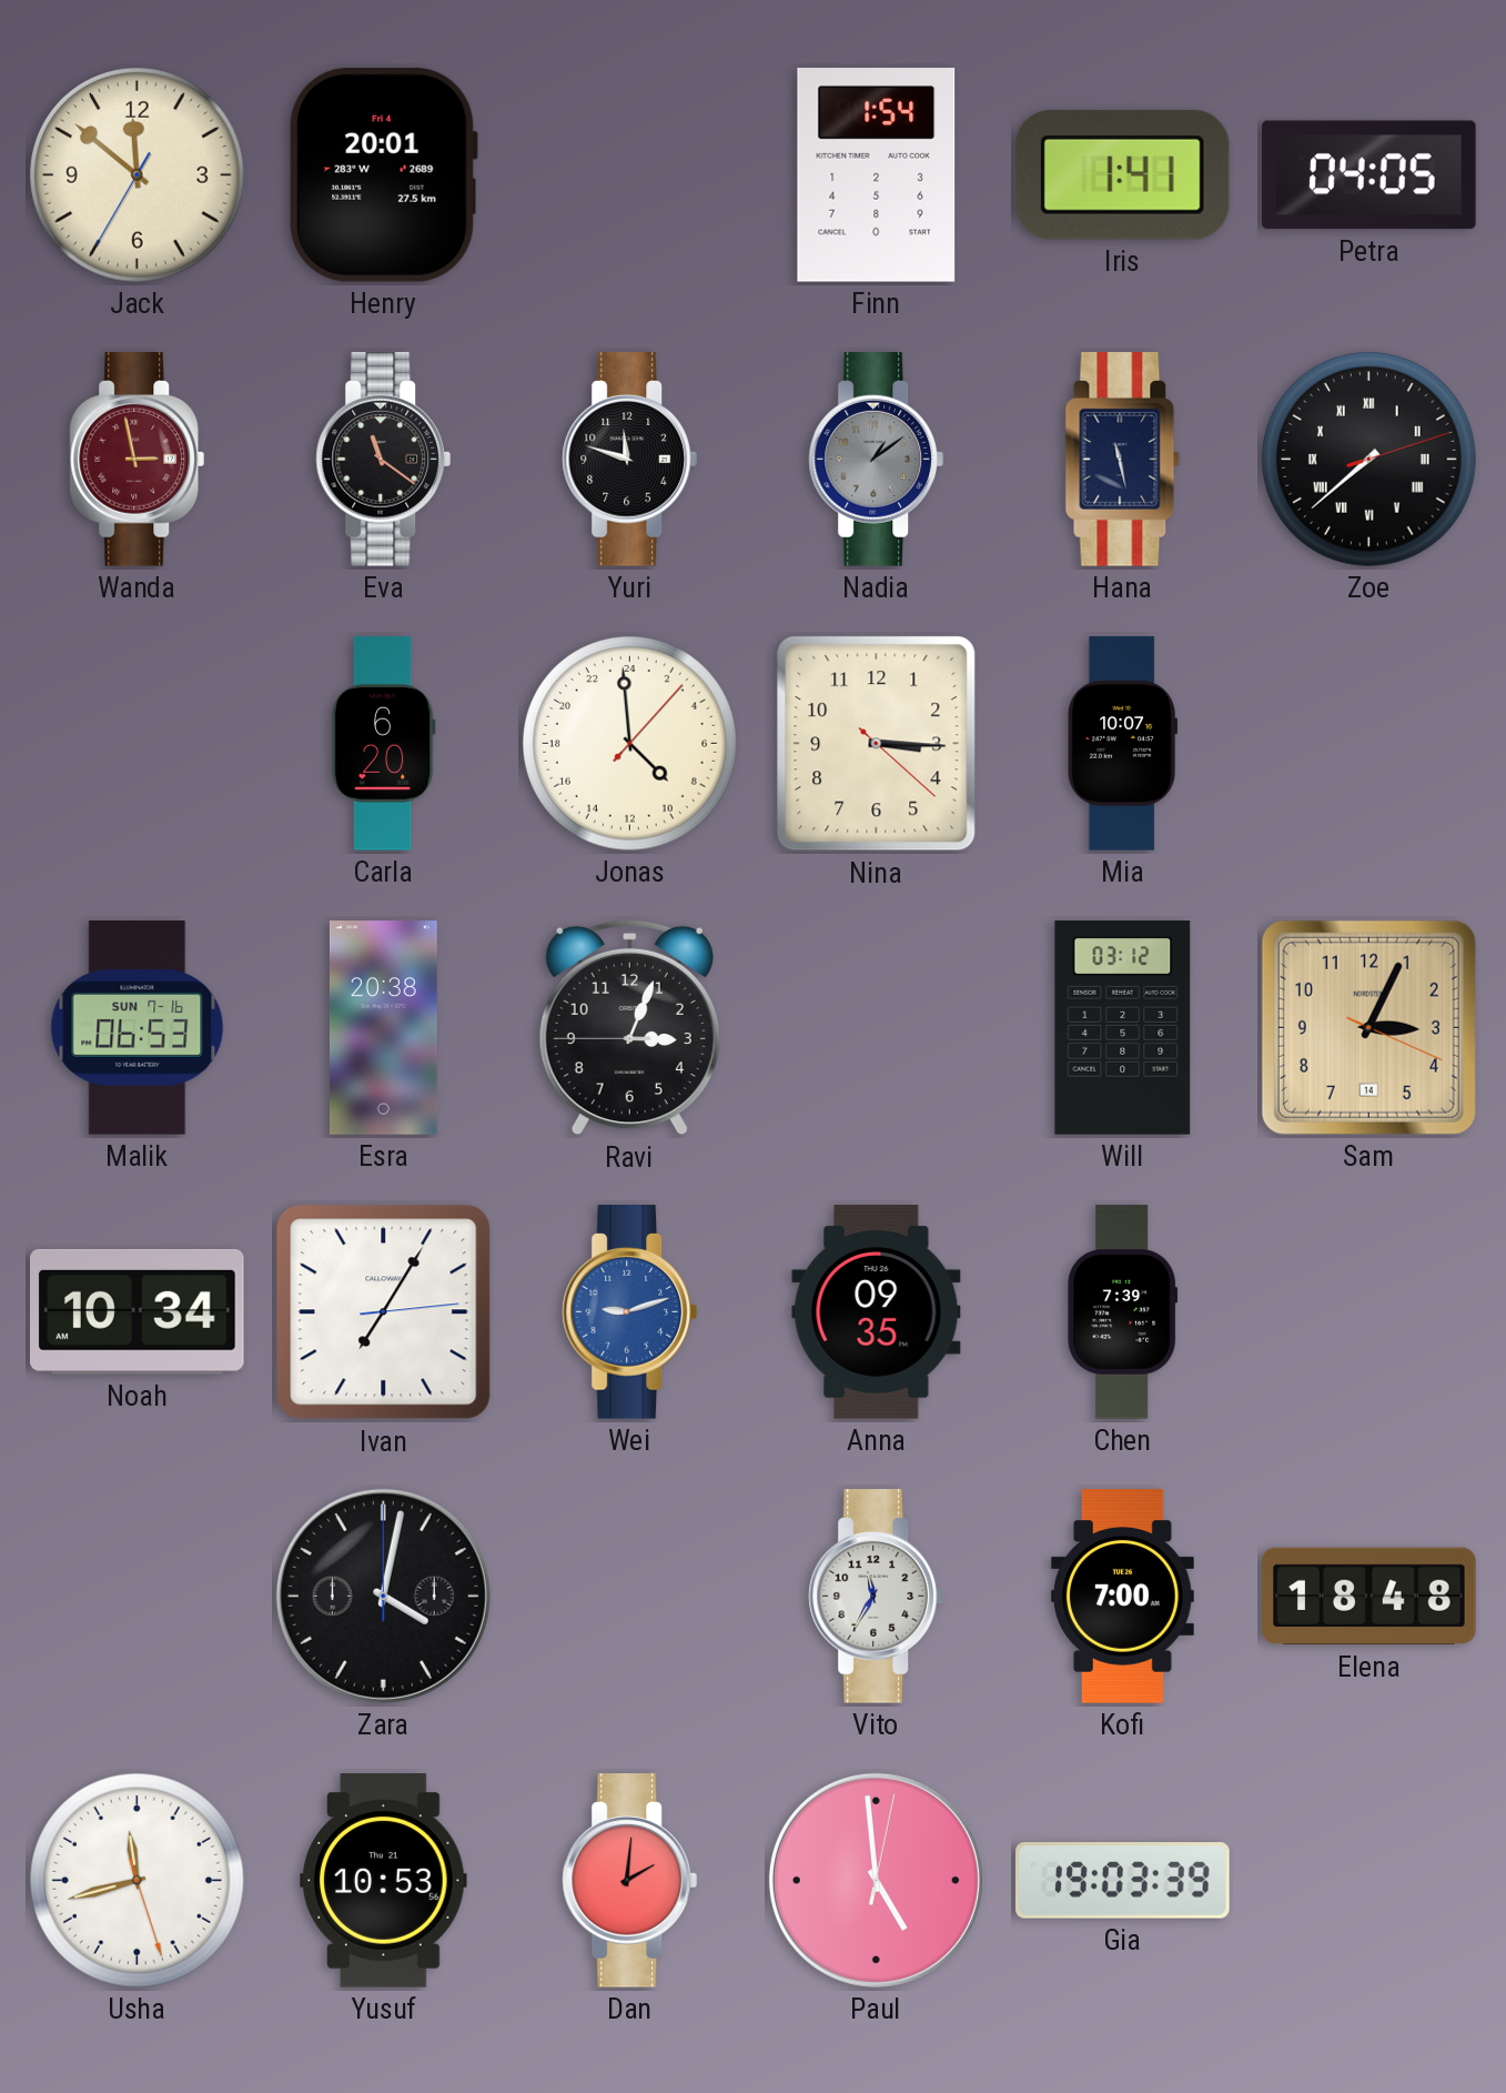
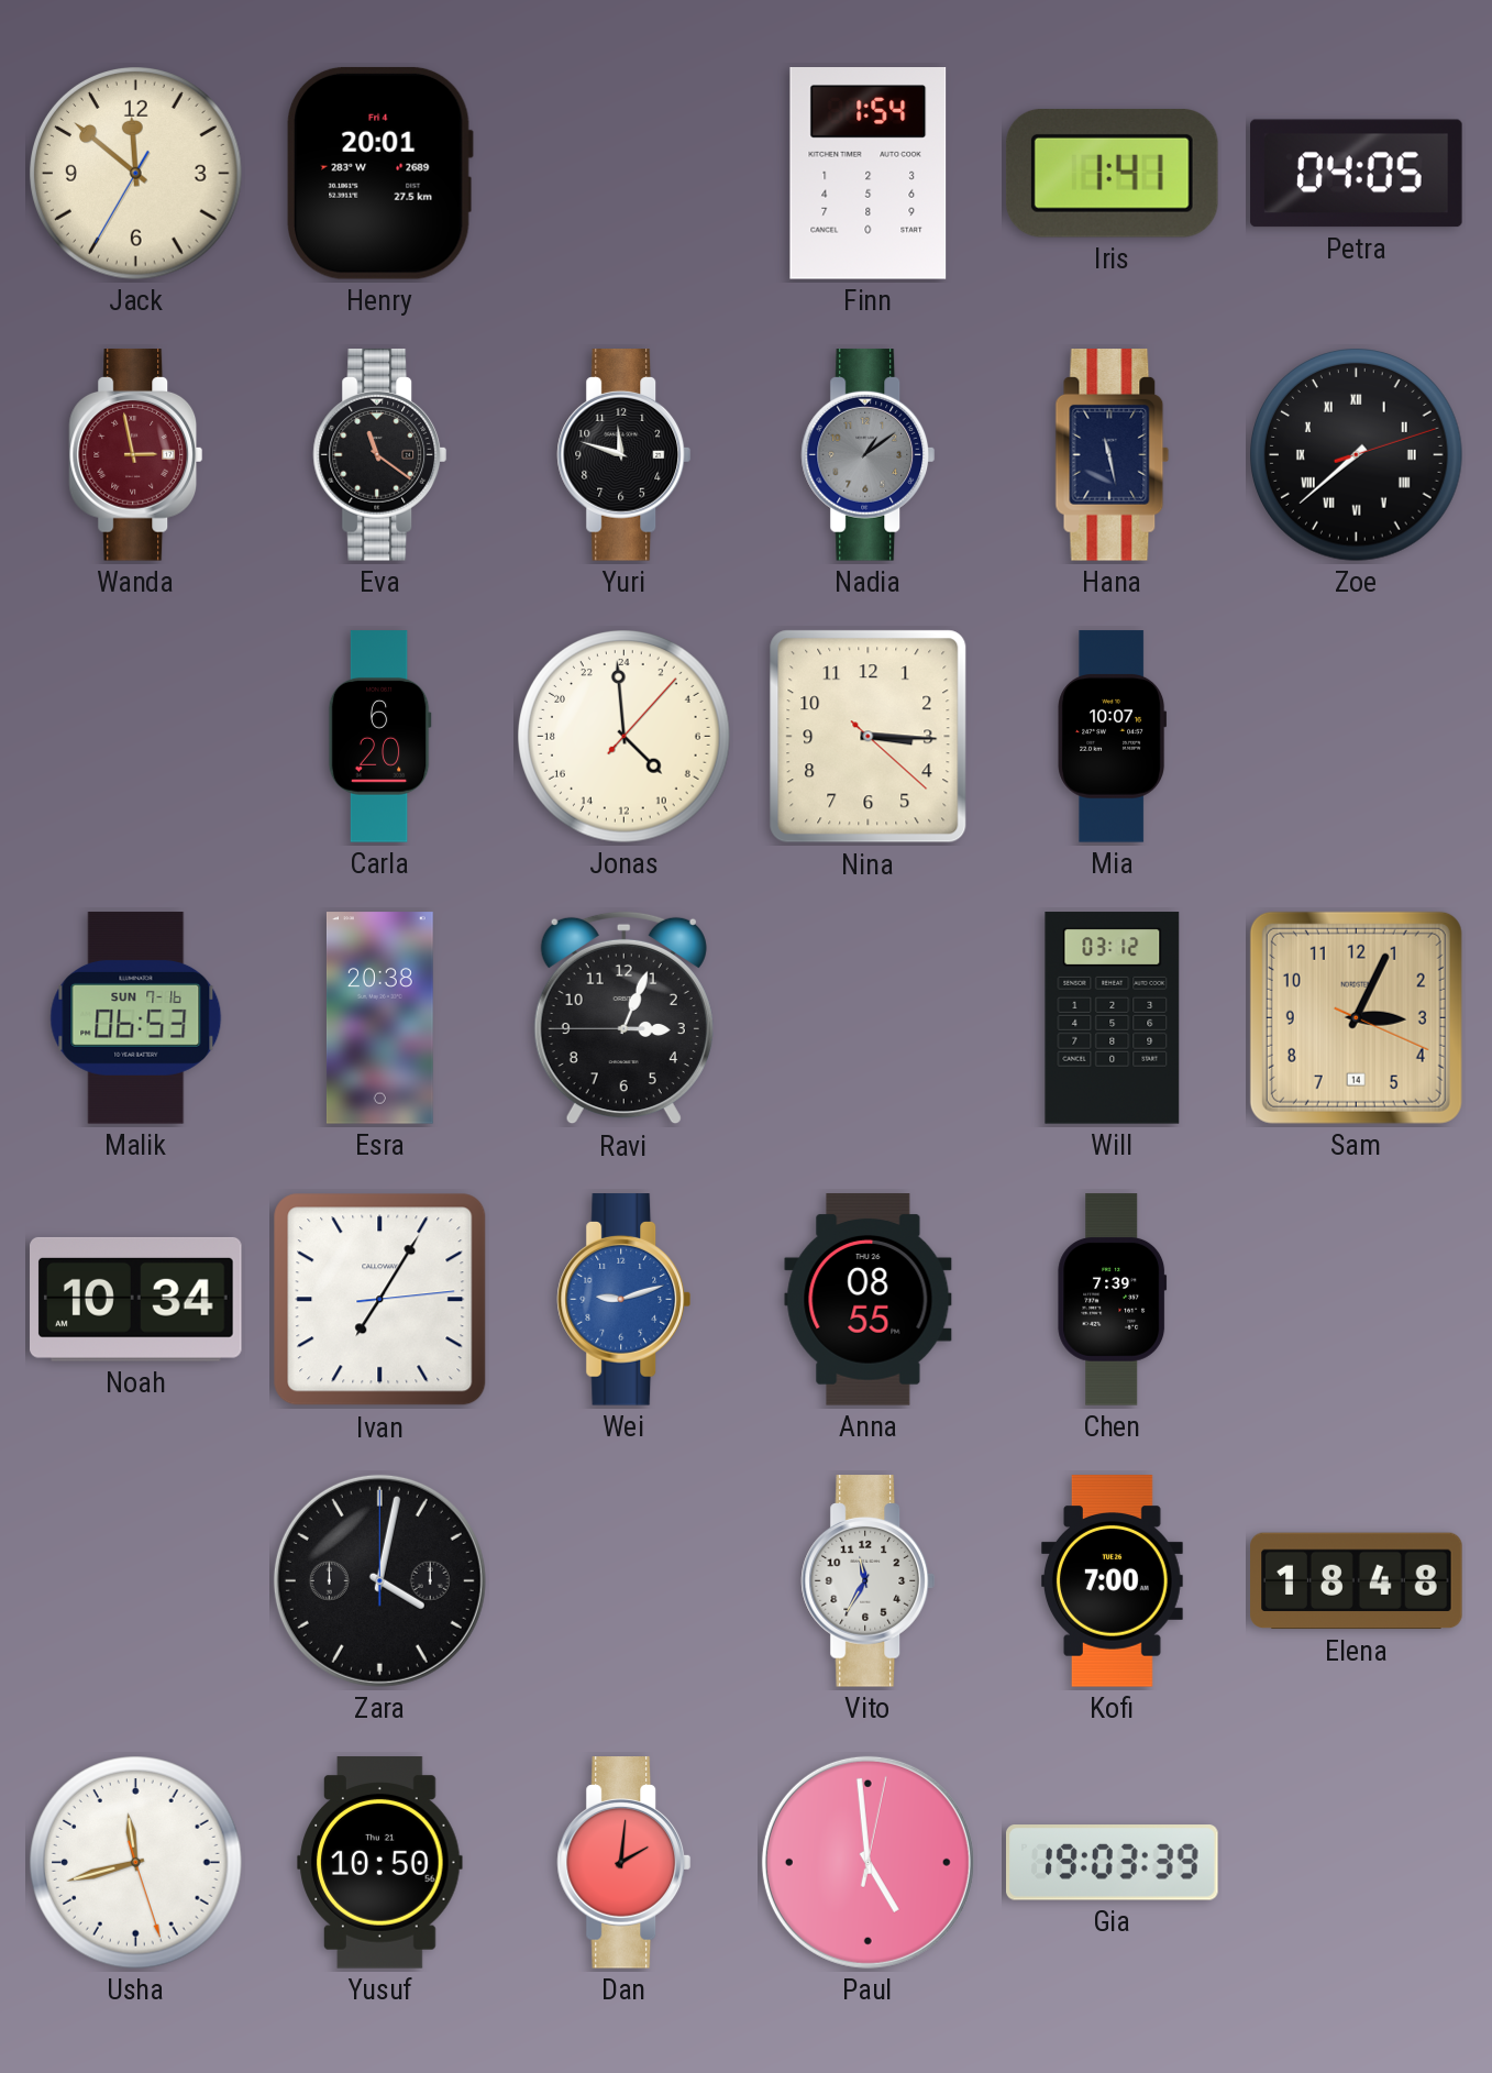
Anna: 09:35 -> 08:55
Yusuf: 10:53 -> 10:50
